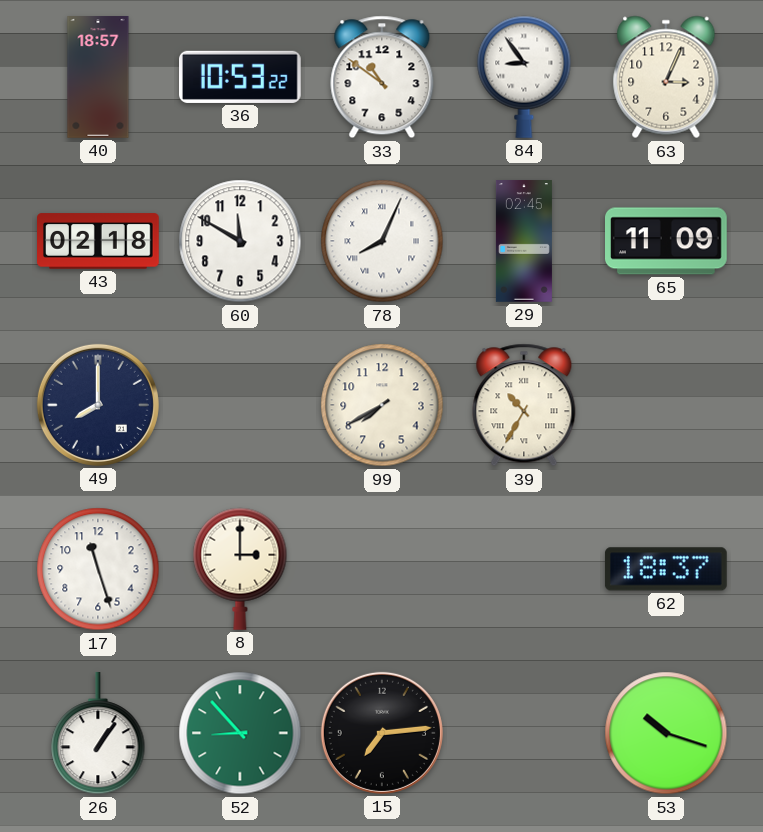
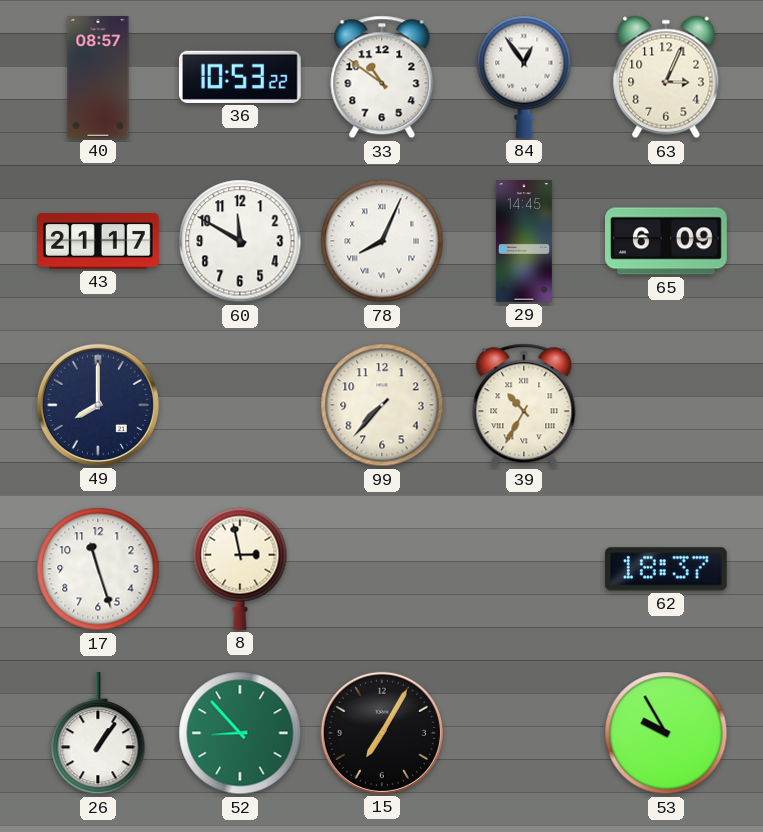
40: 18:57 -> 08:57
84: 8:54 -> 12:54
43: 02:18 -> 21:17
29: 02:45 -> 14:45
65: 11:09 -> 6:09
99: 7:40 -> 7:37
8: 3:00 -> 2:58
15: 7:14 -> 7:05
53: 10:18 -> 9:55
